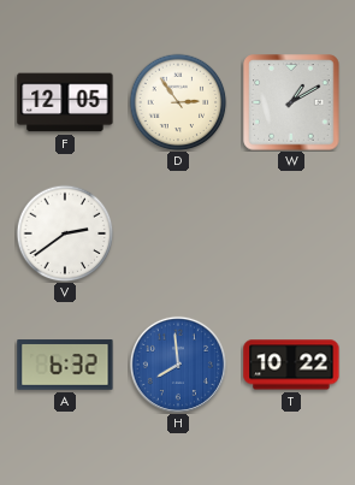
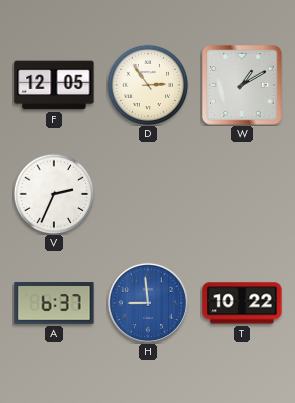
V: 2:39 -> 2:34
A: 6:32 -> 6:37
H: 7:59 -> 8:59
